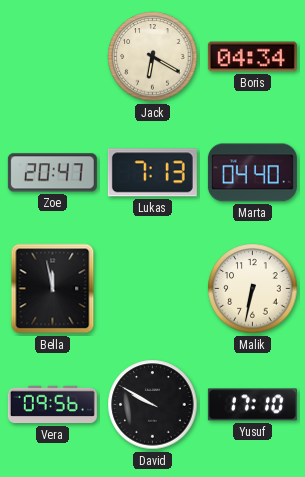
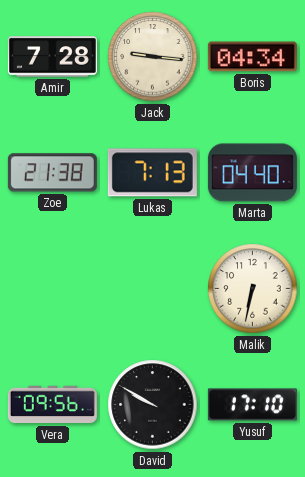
Amir: none -> 7:28
Jack: 6:20 -> 9:16
Zoe: 20:47 -> 21:38
Bella: 11:58 -> none
